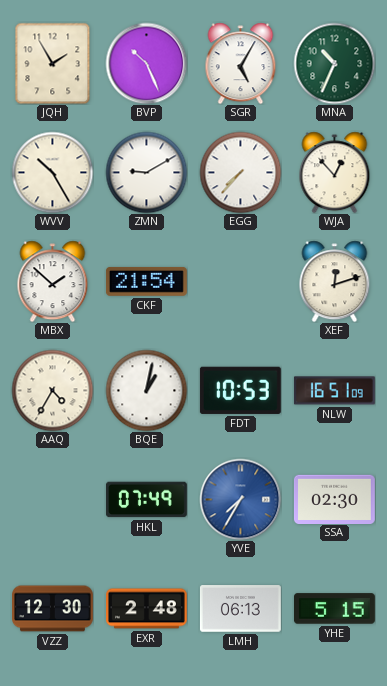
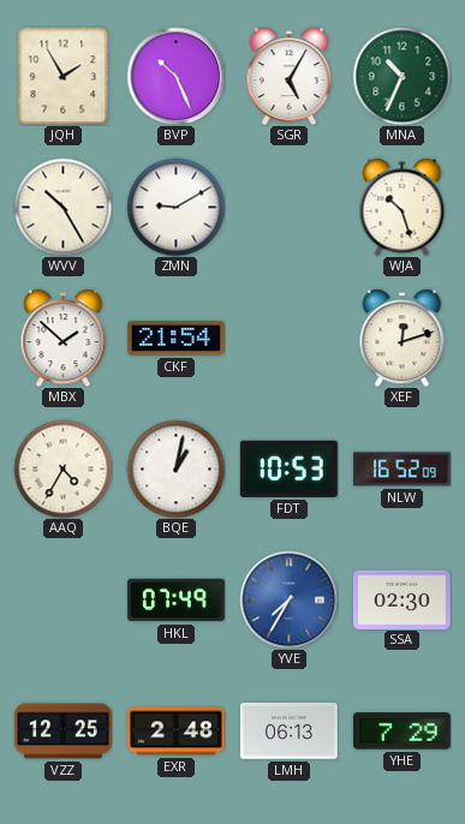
EGG: 7:37 -> none
WJA: 12:53 -> 10:27
NLW: 16:51 -> 16:52
VZZ: 12:30 -> 12:25
YHE: 5:15 -> 7:29
